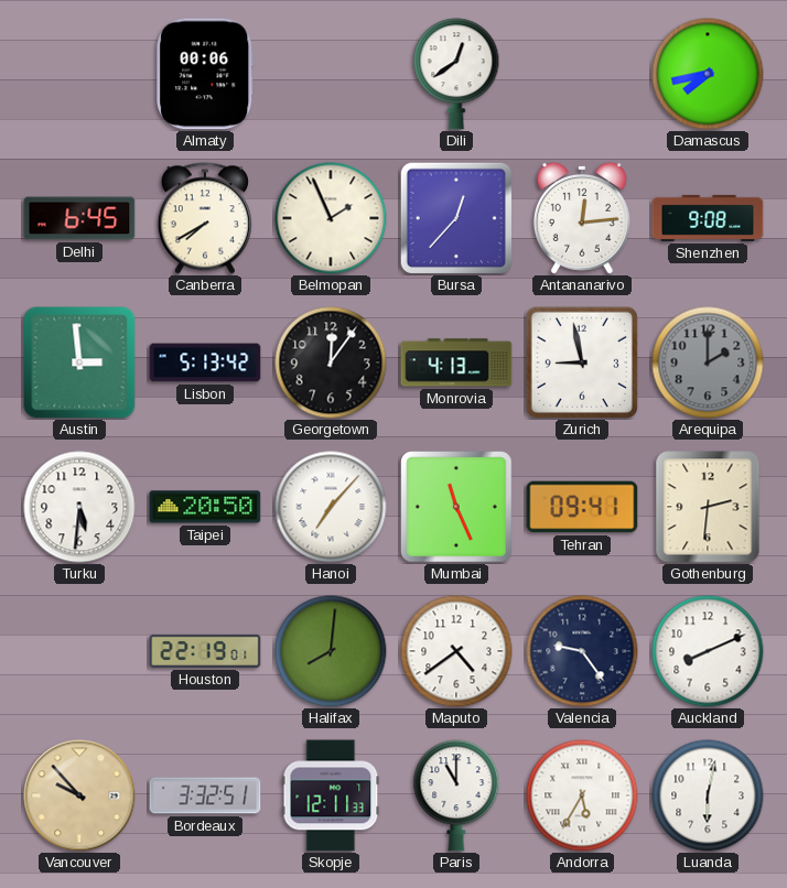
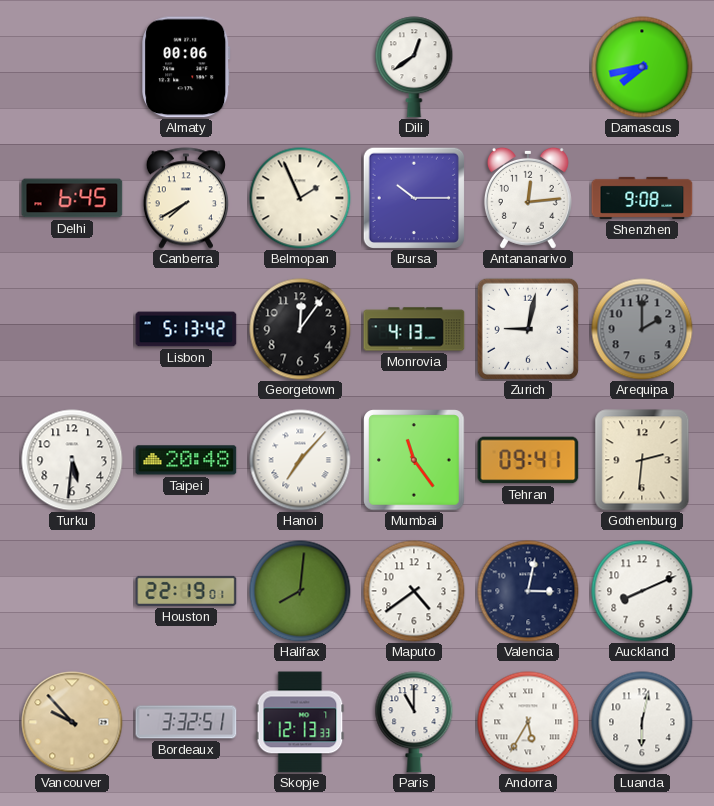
Bursa: 12:37 -> 10:15
Austin: 2:59 -> none
Zurich: 8:58 -> 9:02
Taipei: 20:50 -> 20:48
Mumbai: 11:26 -> 11:24
Valencia: 9:24 -> 3:02
Skopje: 12:11 -> 12:13
